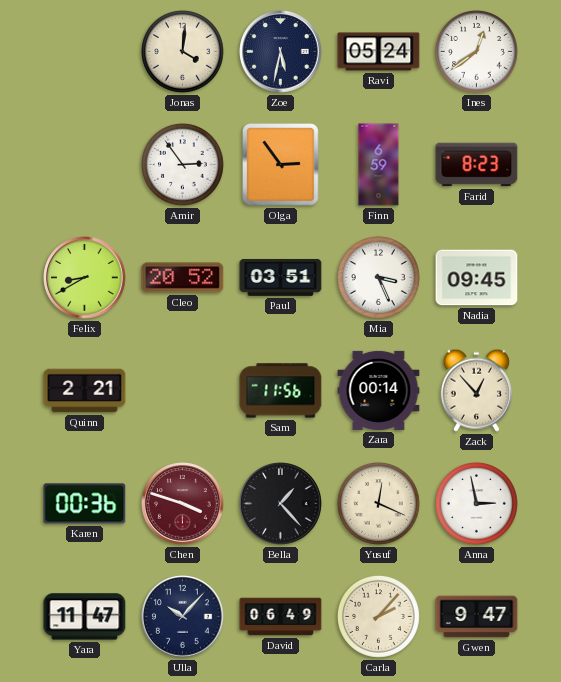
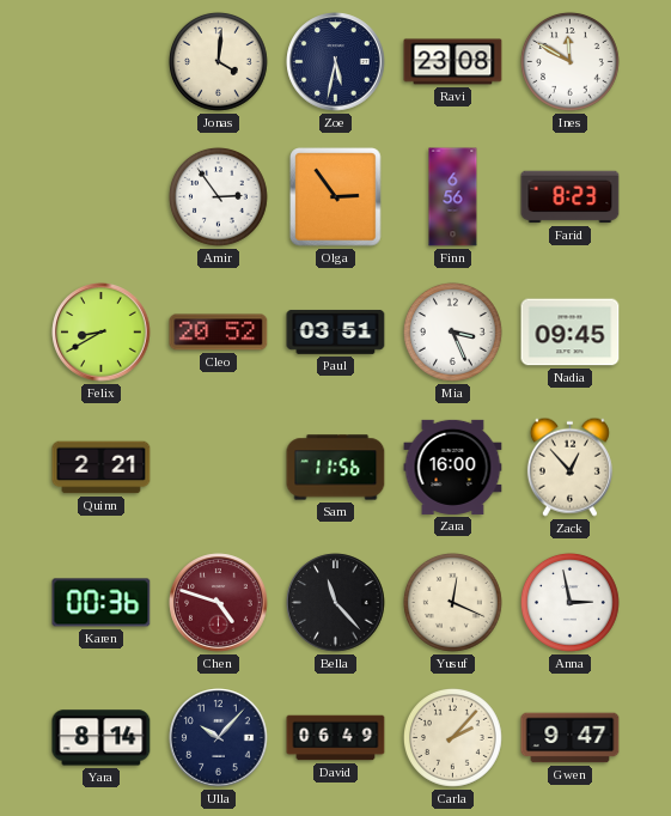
Ravi: 05:24 -> 23:08
Ines: 12:39 -> 11:50
Finn: 6:59 -> 6:56
Zara: 00:14 -> 16:00
Chen: 3:48 -> 4:48
Bella: 1:23 -> 11:23
Yara: 11:47 -> 8:14
